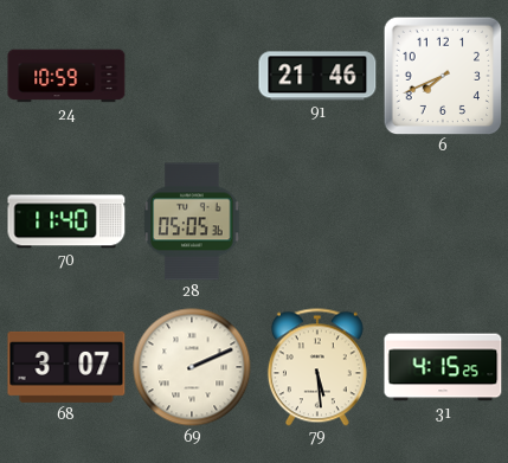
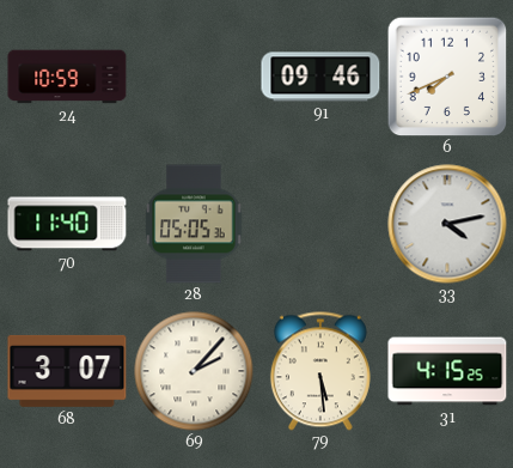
91: 21:46 -> 09:46
33: none -> 4:13
69: 2:11 -> 2:07
